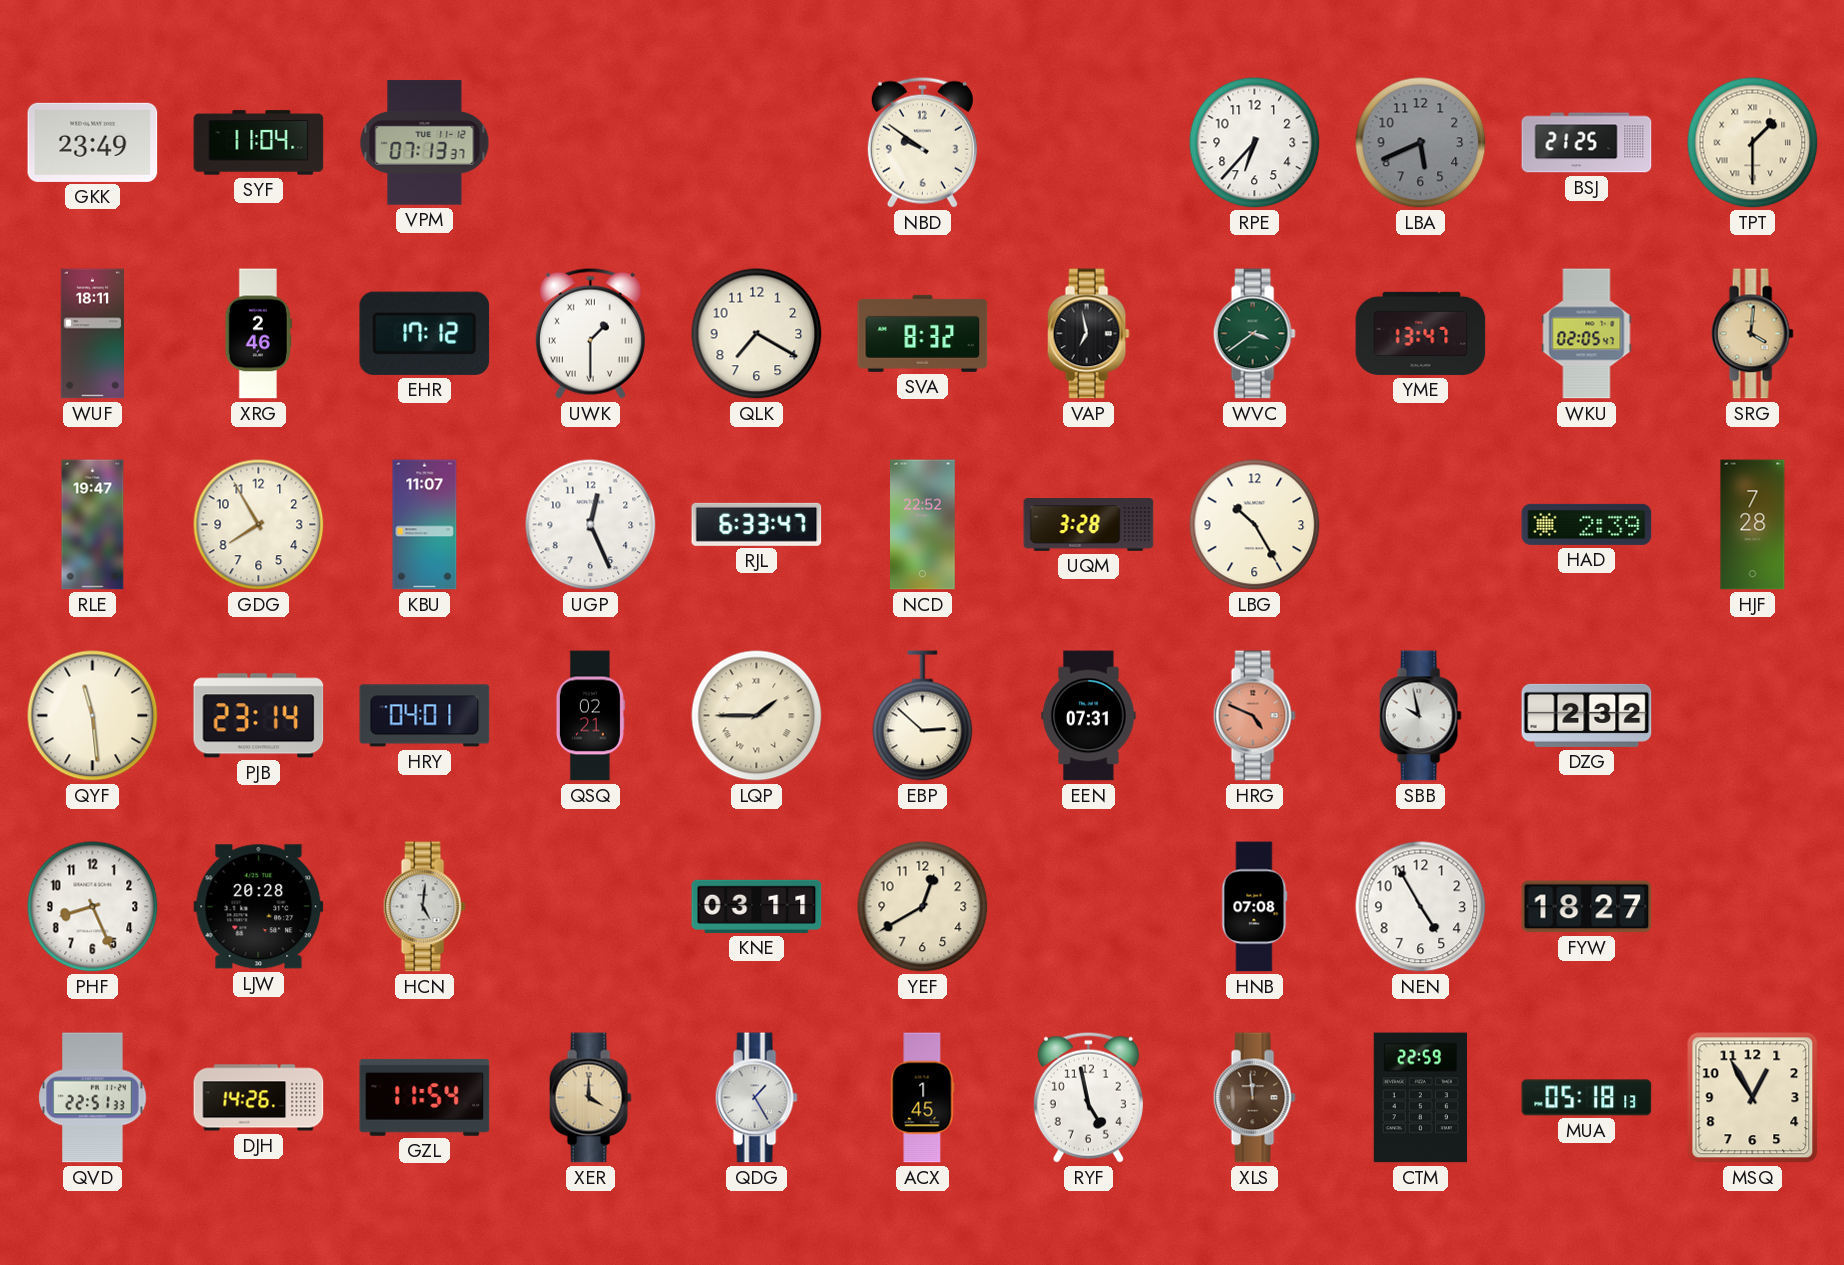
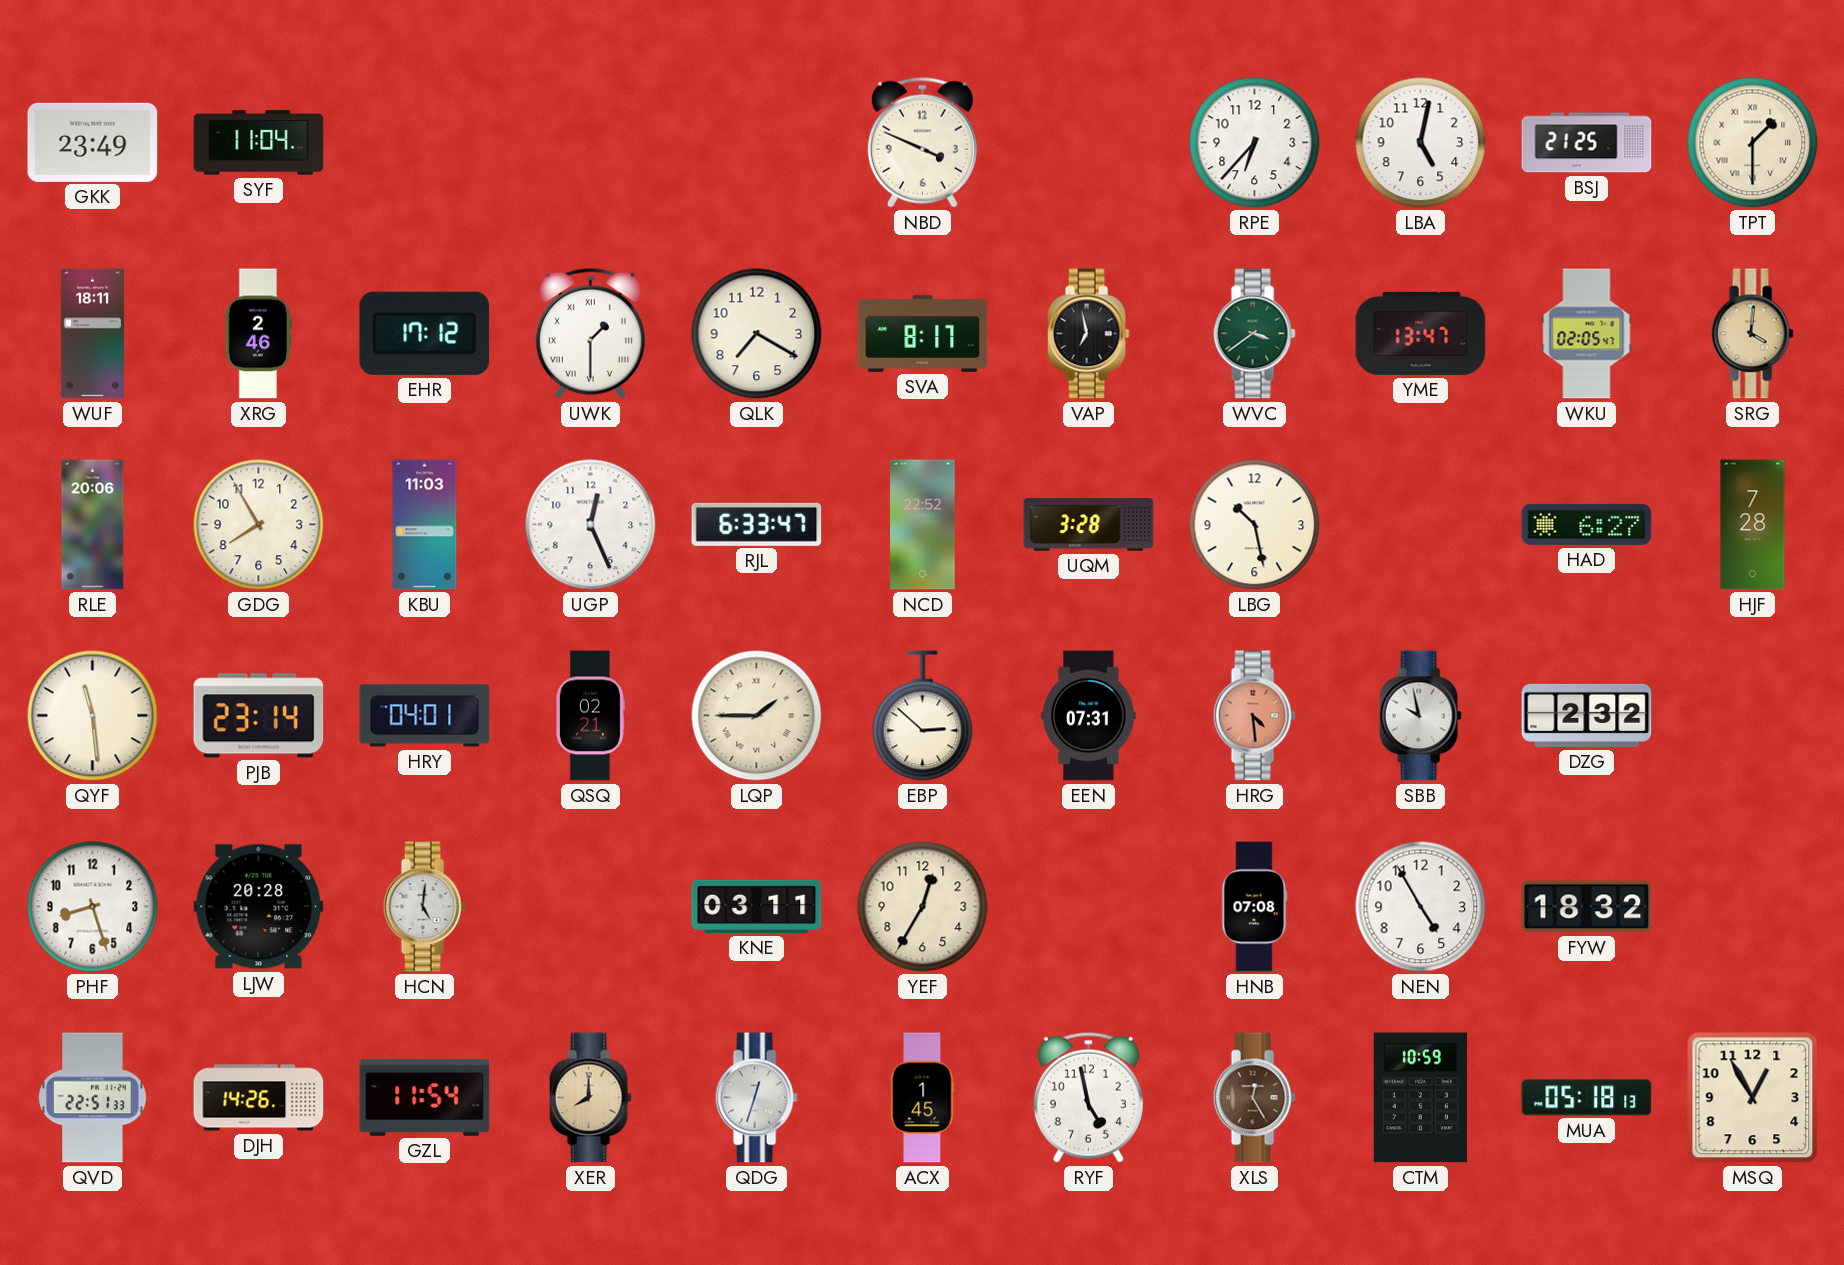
VPM: 07:13 -> none
NBD: 9:51 -> 3:49
LBA: 5:41 -> 5:02
LBA dial: grey -> white
SVA: 8:32 -> 8:17
RLE: 19:47 -> 20:06
KBU: 11:07 -> 11:03
LBG: 10:25 -> 10:28
HAD: 2:39 -> 6:27
HRG: 4:49 -> 4:29
PHF: 8:26 -> 8:27
YEF: 12:40 -> 12:35
FYW: 18:27 -> 18:32
XER: 4:00 -> 8:00
QDG: 1:25 -> 12:33
XLS: 11:59 -> 12:25
CTM: 22:59 -> 10:59
